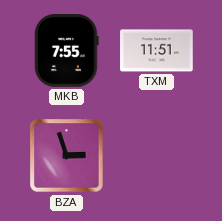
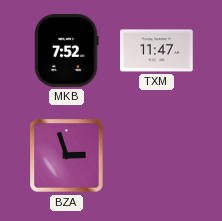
MKB: 7:55 -> 7:52
TXM: 11:51 -> 11:47
